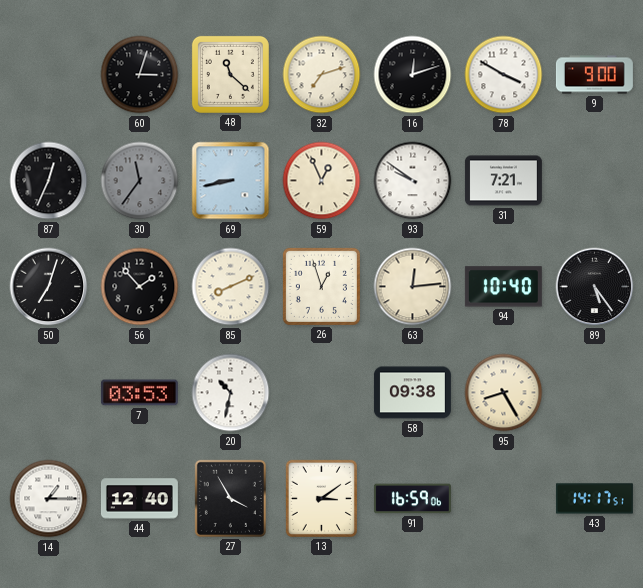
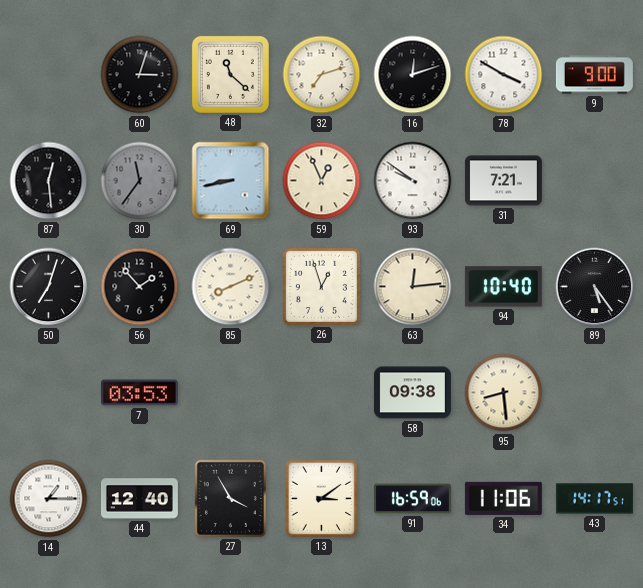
87: 12:34 -> 12:29
20: 10:32 -> none
95: 8:25 -> 8:29
34: none -> 11:06
